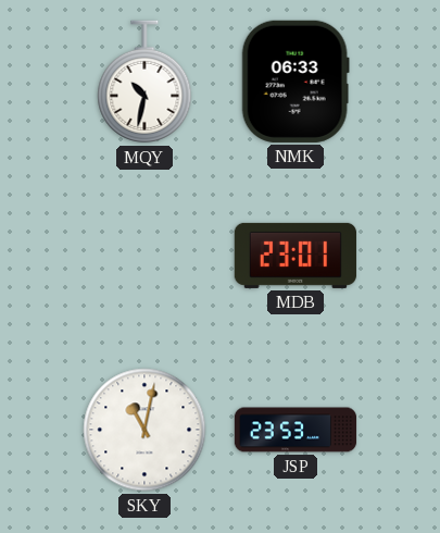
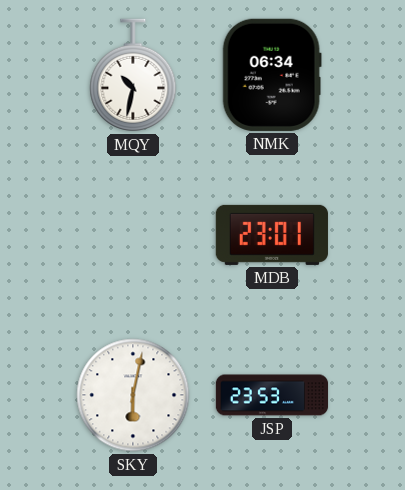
NMK: 06:33 -> 06:34
SKY: 11:02 -> 6:02
